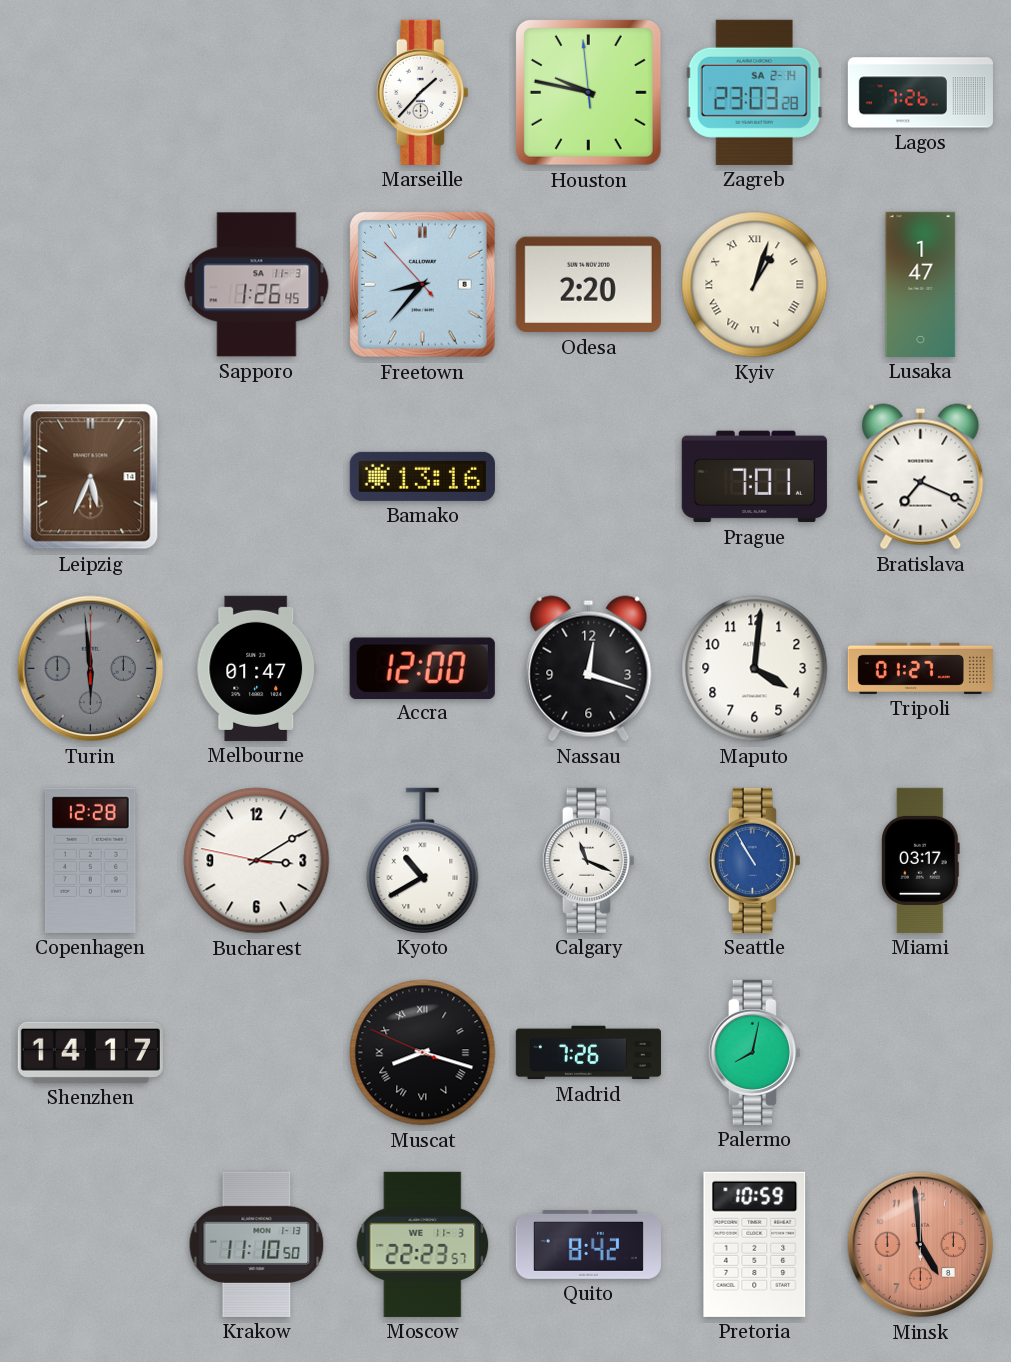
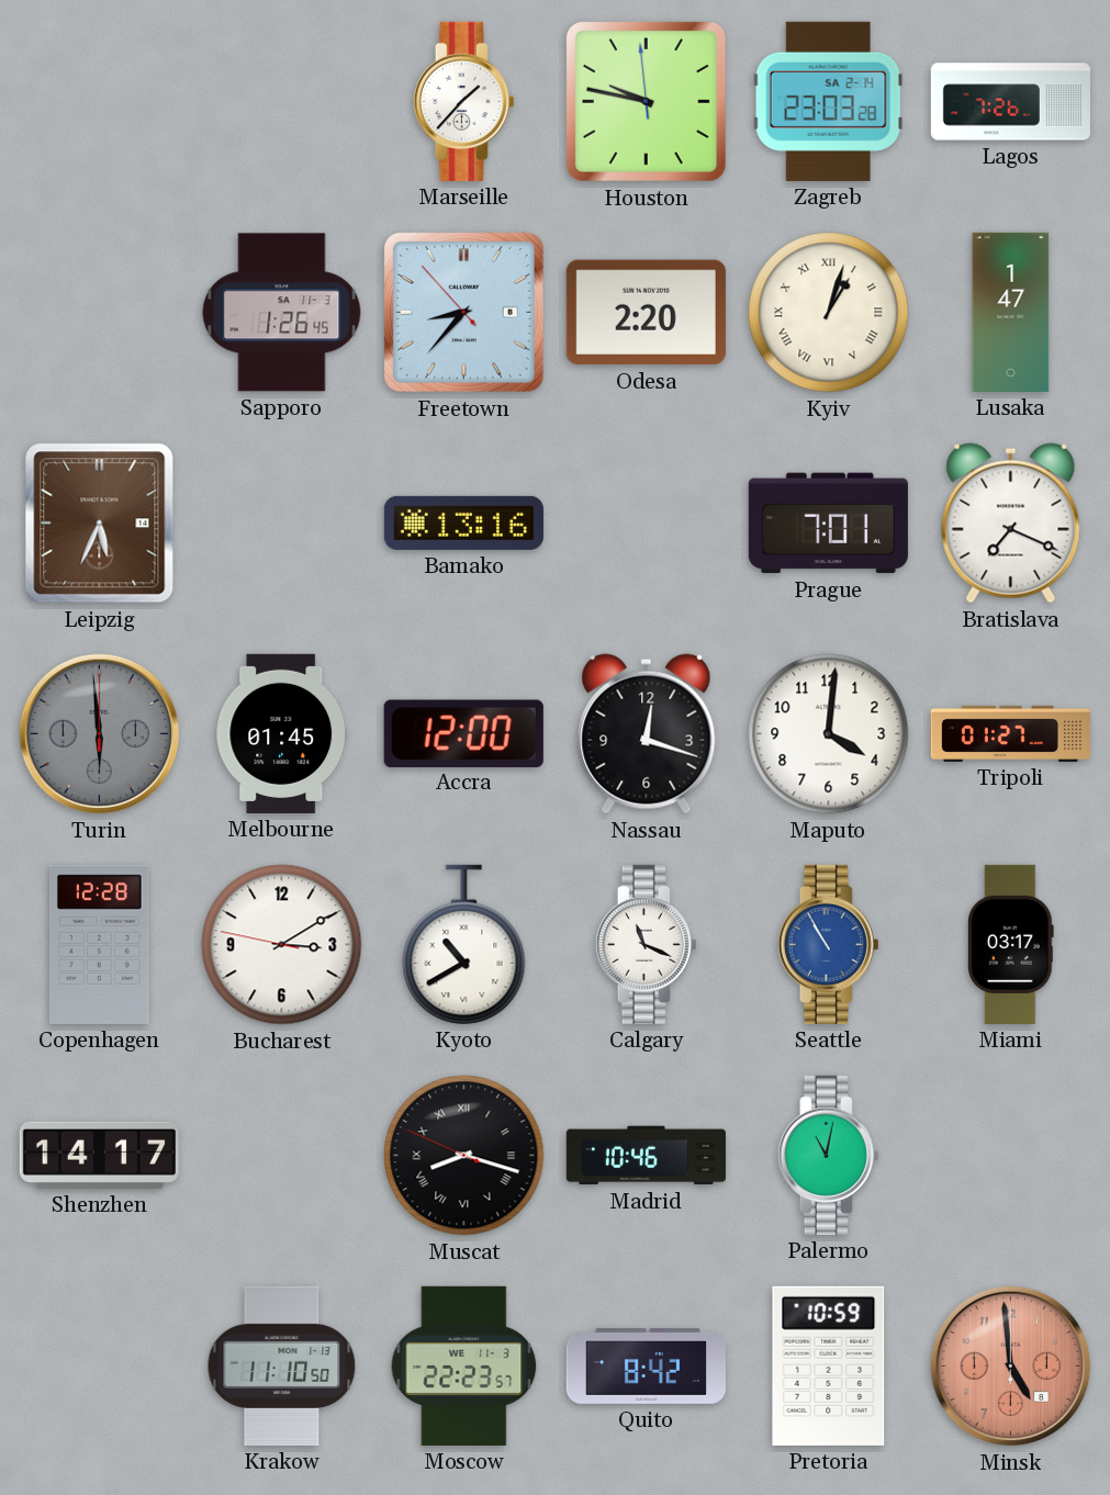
Melbourne: 01:47 -> 01:45
Madrid: 7:26 -> 10:46
Palermo: 8:02 -> 11:02
